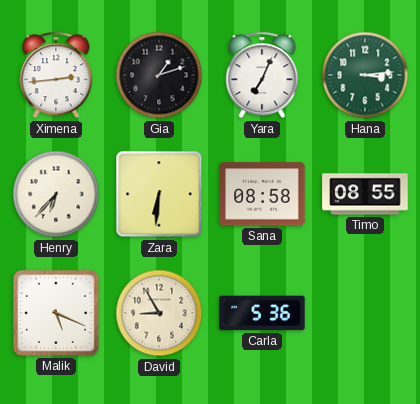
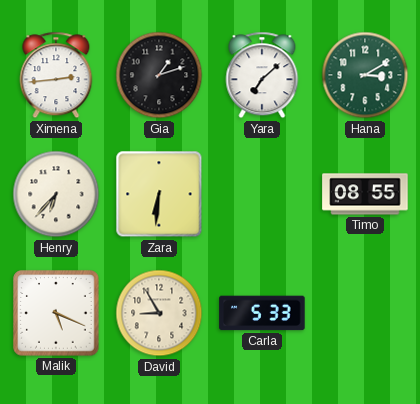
Yara: 7:04 -> 7:08
Hana: 3:14 -> 3:10
Sana: 08:58 -> none
Carla: 5:36 -> 5:33
